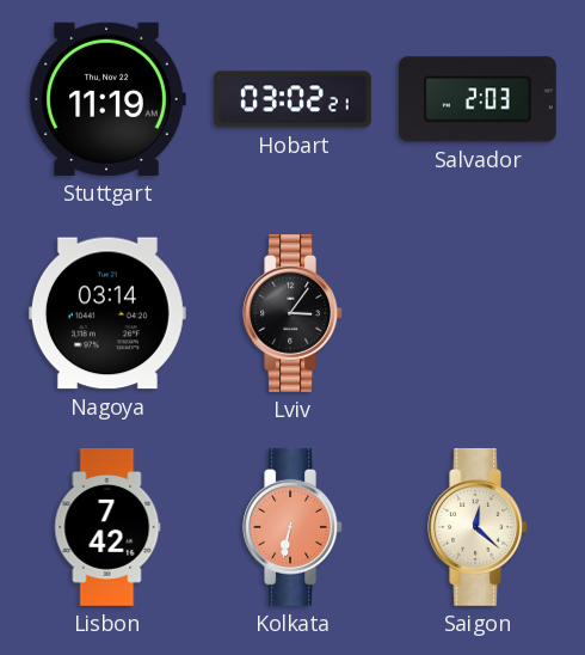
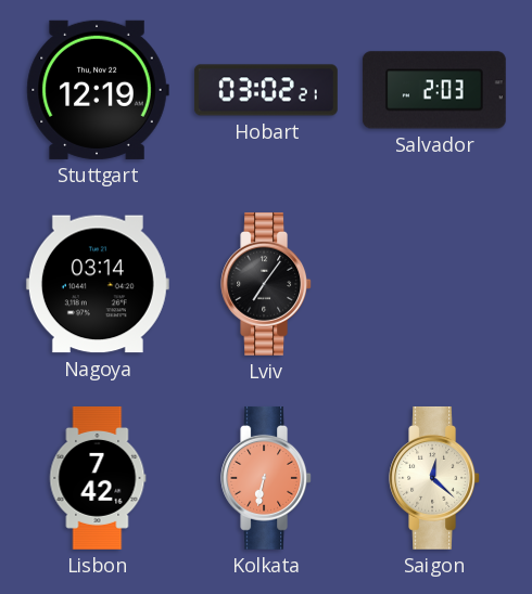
Stuttgart: 11:19 -> 12:19
Lviv: 3:06 -> 7:06
